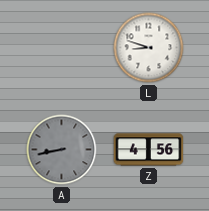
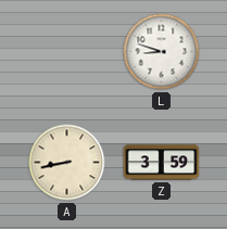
A dial: grey -> cream
Z: 4:56 -> 3:59
